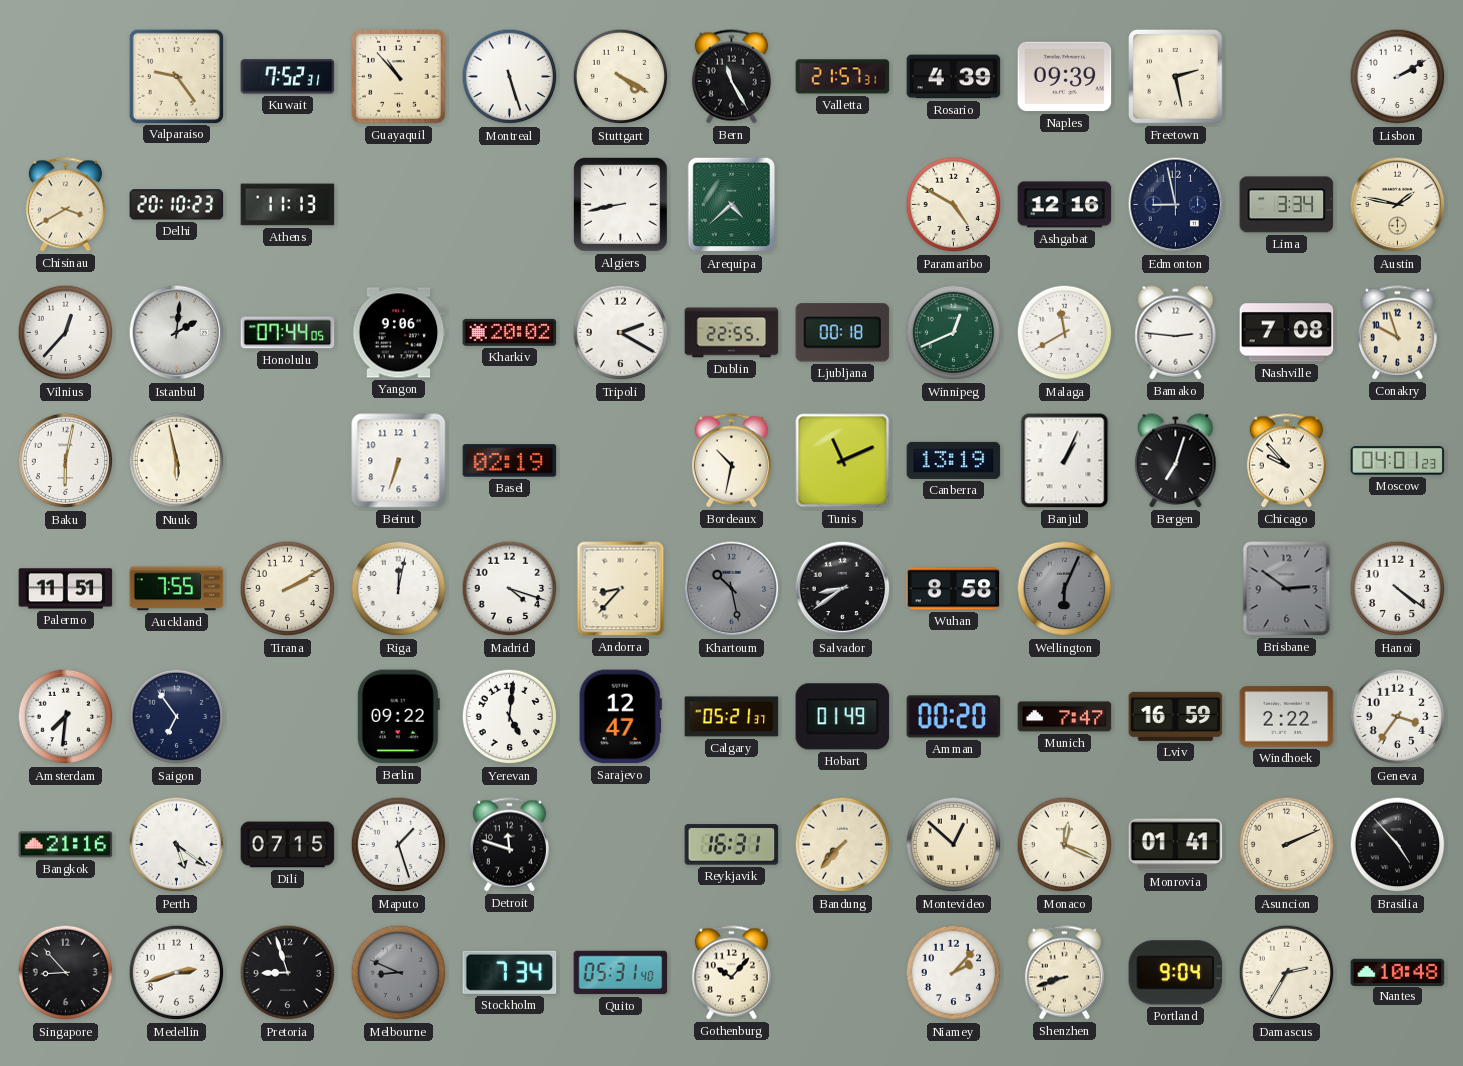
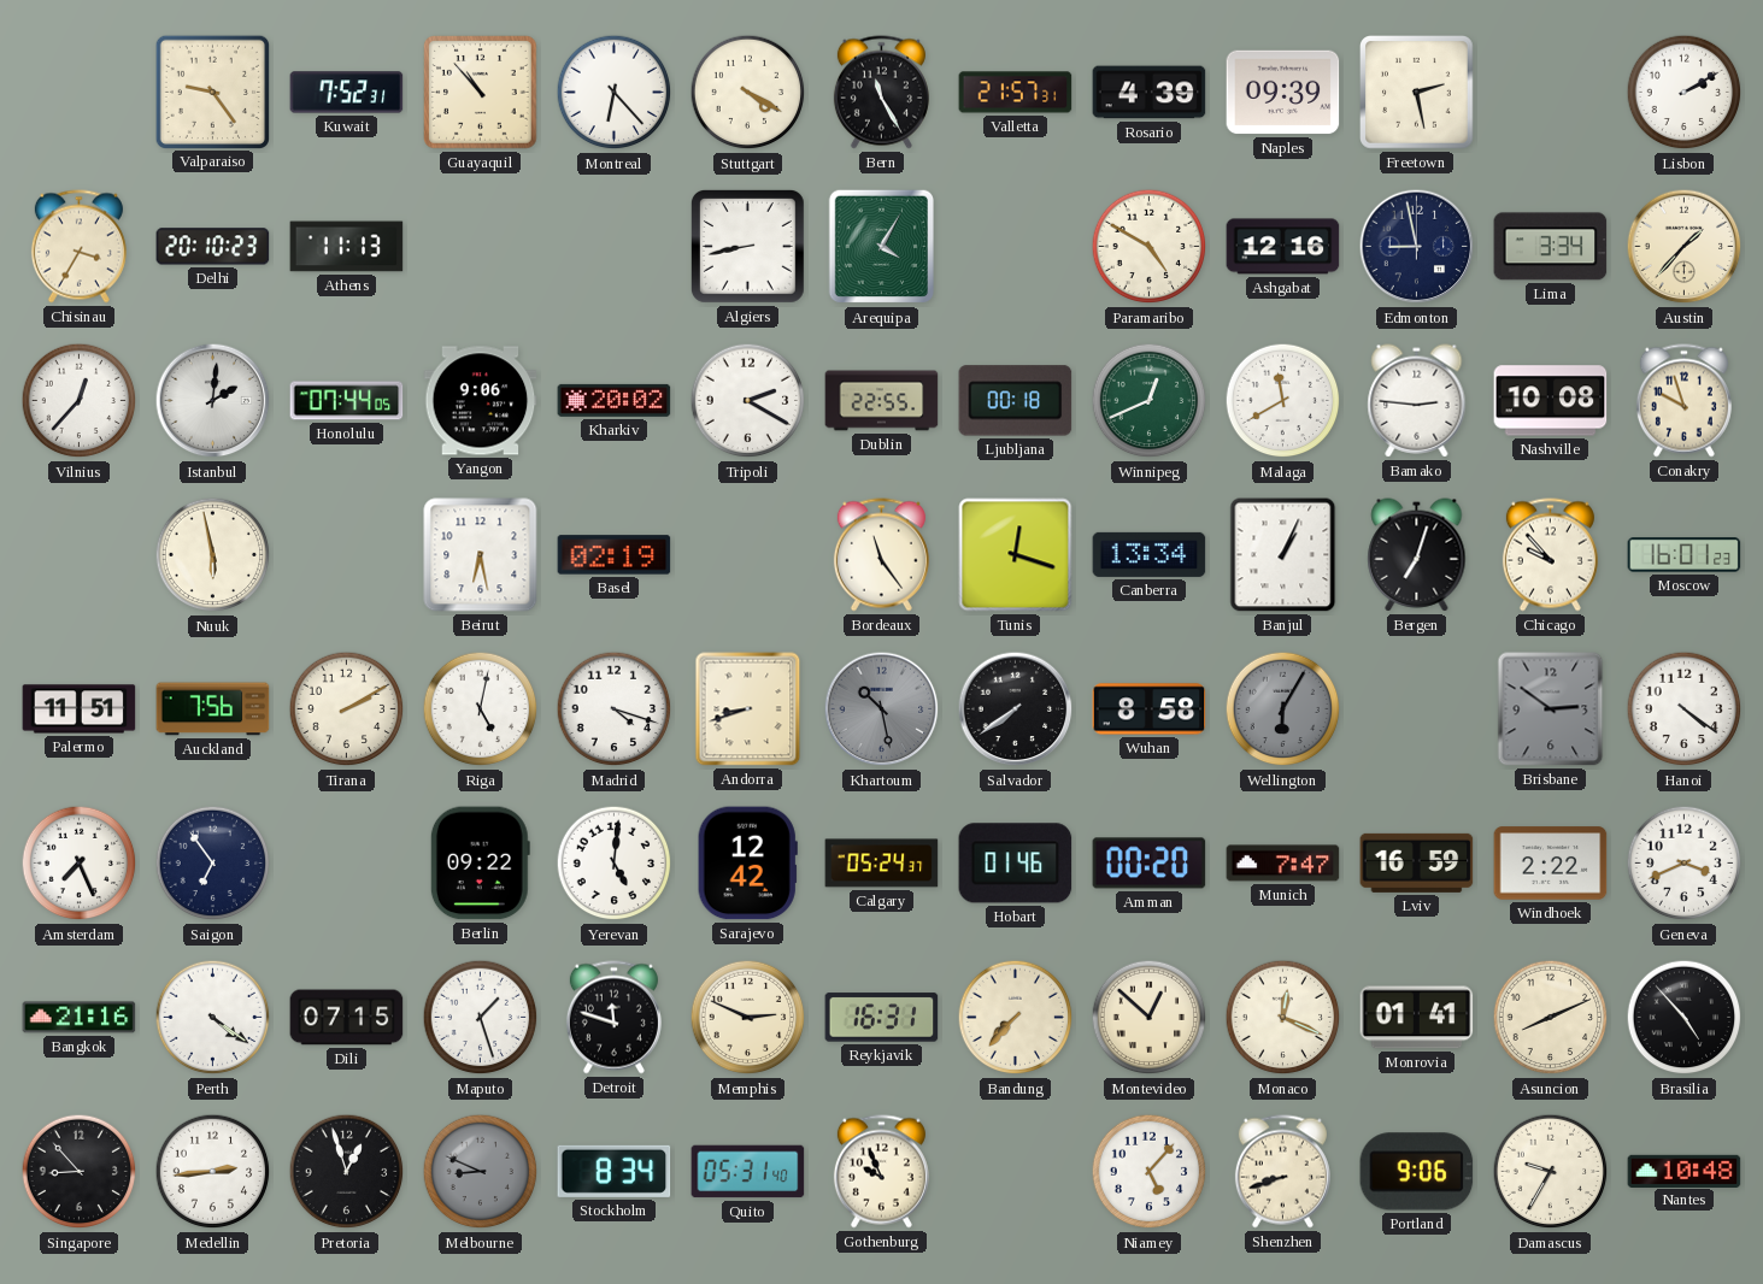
Montreal: 5:27 -> 6:23
Chisinau: 3:40 -> 3:35
Arequipa: 4:38 -> 4:05
Austin: 1:47 -> 1:37
Nashville: 7:08 -> 10:08
Baku: 6:02 -> none
Beirut: 6:33 -> 6:28
Bordeaux: 10:32 -> 11:24
Tunis: 11:11 -> 12:18
Canberra: 13:19 -> 13:34
Moscow: 04:01 -> 16:01
Auckland: 7:55 -> 7:56
Riga: 12:02 -> 5:02
Andorra: 8:37 -> 8:42
Salvador: 8:39 -> 7:39
Wellington: 6:04 -> 6:05
Amsterdam: 7:31 -> 7:26
Sarajevo: 12:47 -> 12:42
Calgary: 05:21 -> 05:24
Hobart: 01:49 -> 01:46
Geneva: 3:36 -> 3:41
Perth: 5:21 -> 4:21
Memphis: none -> 2:49
Asuncion: 2:11 -> 8:11
Medellin: 2:42 -> 2:44
Pretoria: 8:57 -> 12:57
Stockholm: 7:34 -> 8:34
Gothenburg: 10:07 -> 9:56
Niamey: 2:07 -> 5:07
Portland: 9:04 -> 9:06
Damascus: 2:35 -> 9:35
